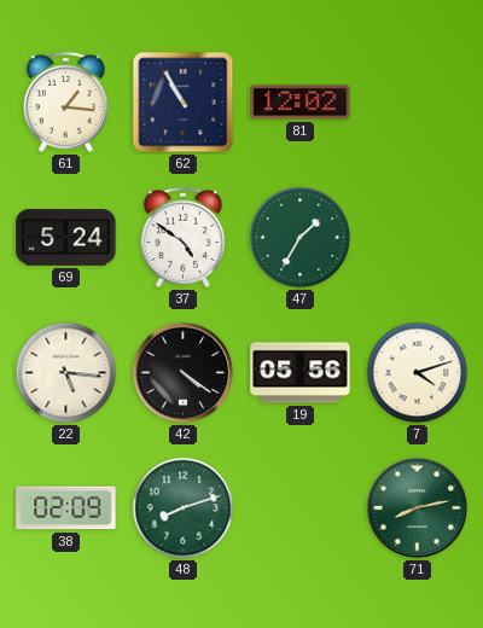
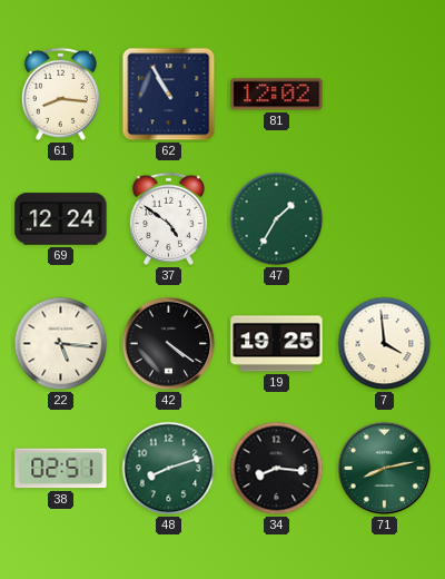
61: 1:16 -> 8:16
69: 5:24 -> 12:24
19: 05:56 -> 19:25
7: 4:12 -> 3:59
38: 02:09 -> 02:51
34: none -> 8:16
